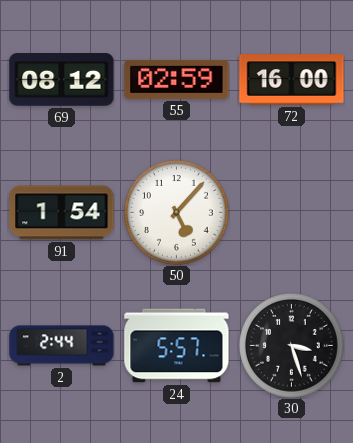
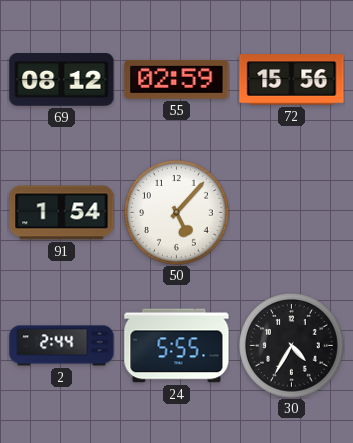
72: 16:00 -> 15:56
24: 5:57 -> 5:55
30: 3:27 -> 4:35
